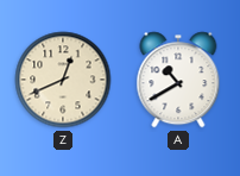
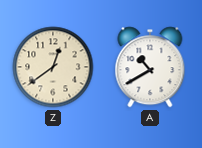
Z: 12:41 -> 12:39
